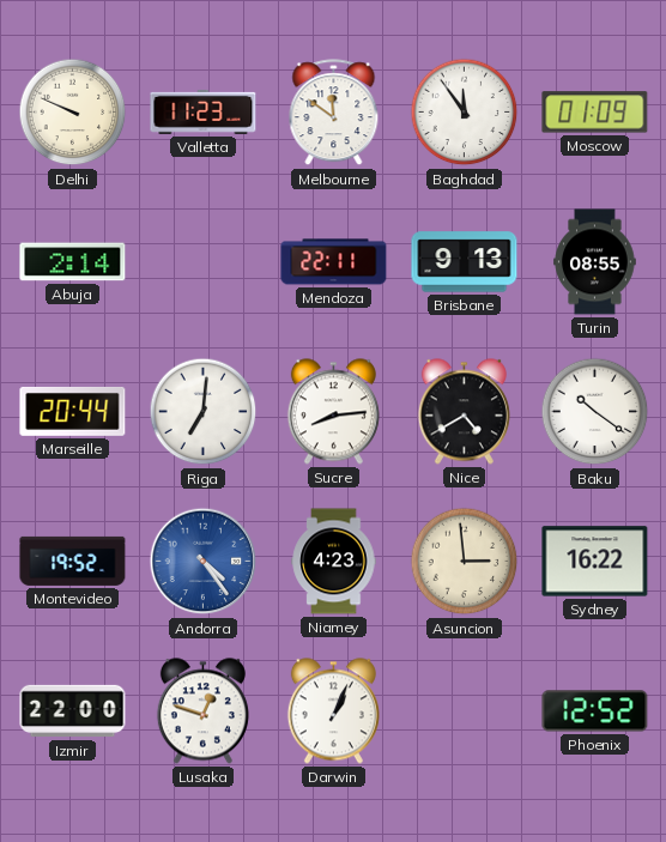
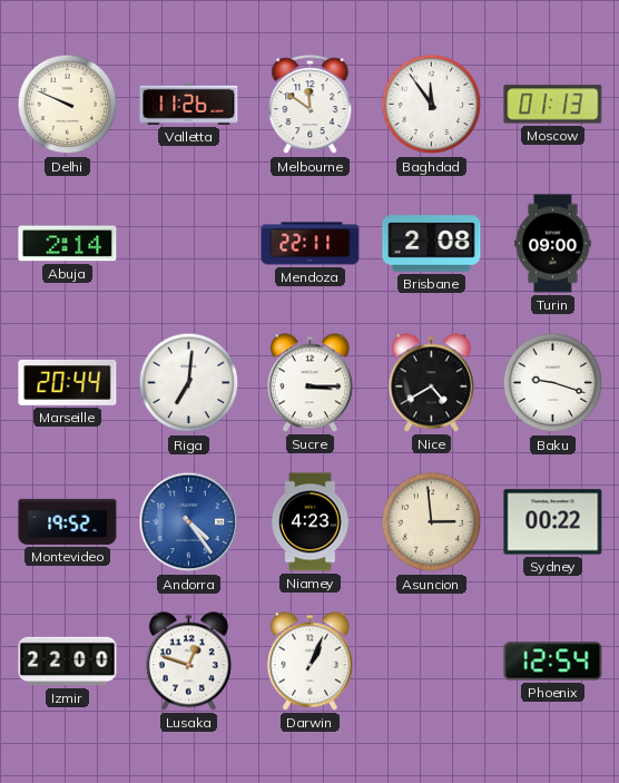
Valletta: 11:23 -> 11:26
Moscow: 01:09 -> 01:13
Brisbane: 9:13 -> 2:08
Turin: 08:55 -> 09:00
Sucre: 8:14 -> 3:15
Baku: 10:21 -> 9:18
Sydney: 16:22 -> 00:22
Phoenix: 12:52 -> 12:54
